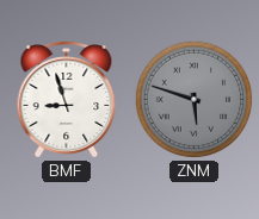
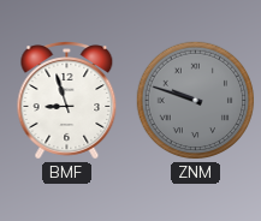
ZNM: 5:48 -> 9:48
